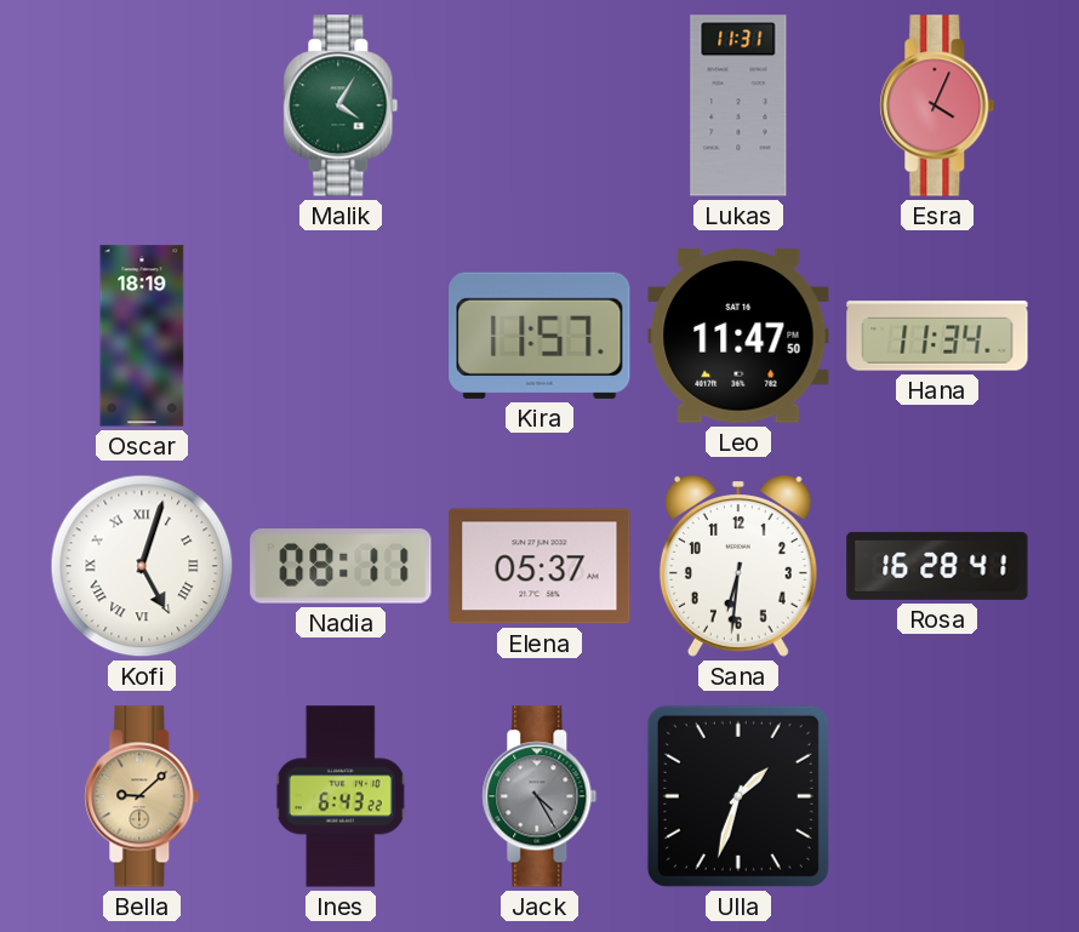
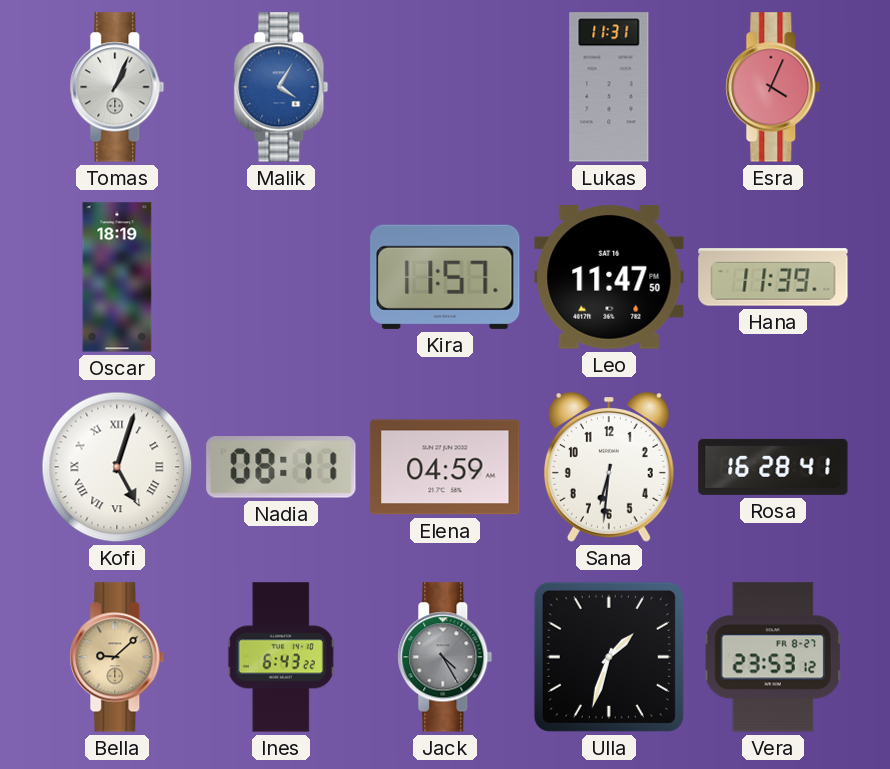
Tomas: none -> 1:04
Malik dial: green -> blue
Hana: 11:34 -> 11:39
Elena: 05:37 -> 04:59
Vera: none -> 23:53
